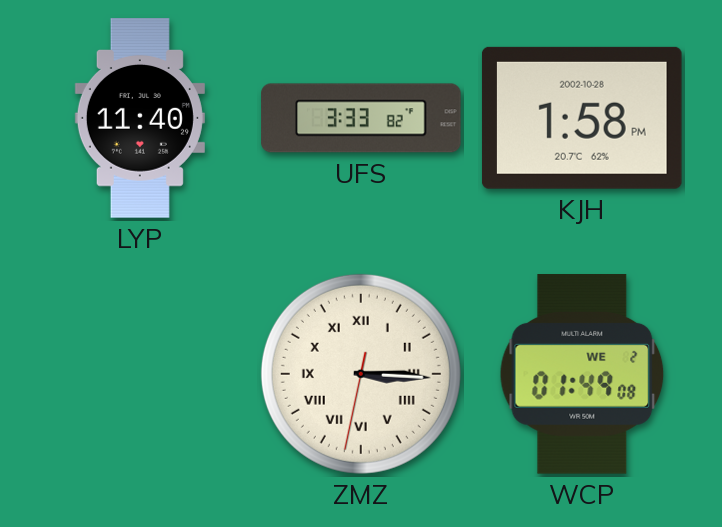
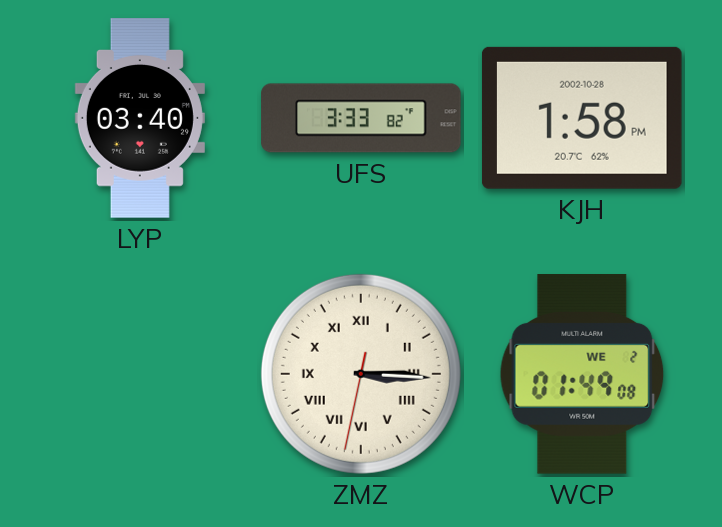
LYP: 11:40 -> 03:40
